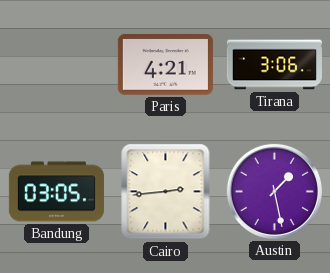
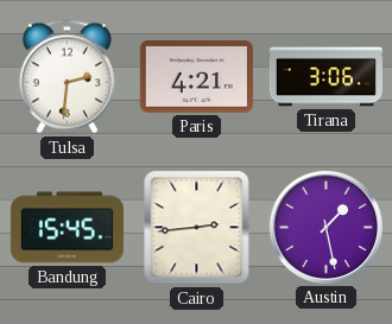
Tulsa: none -> 2:31
Bandung: 03:05 -> 15:45
